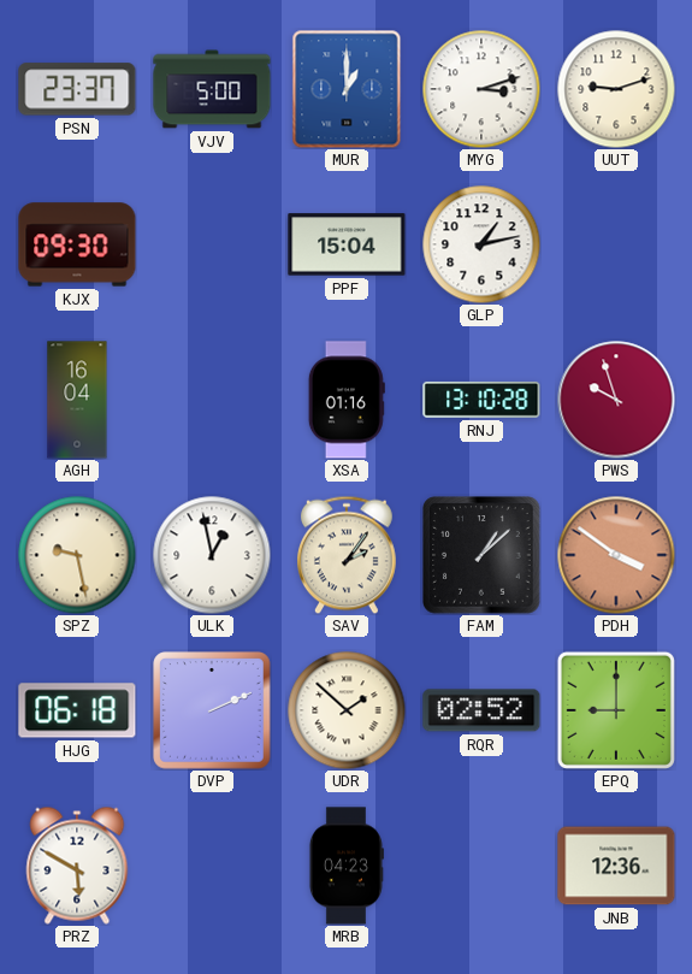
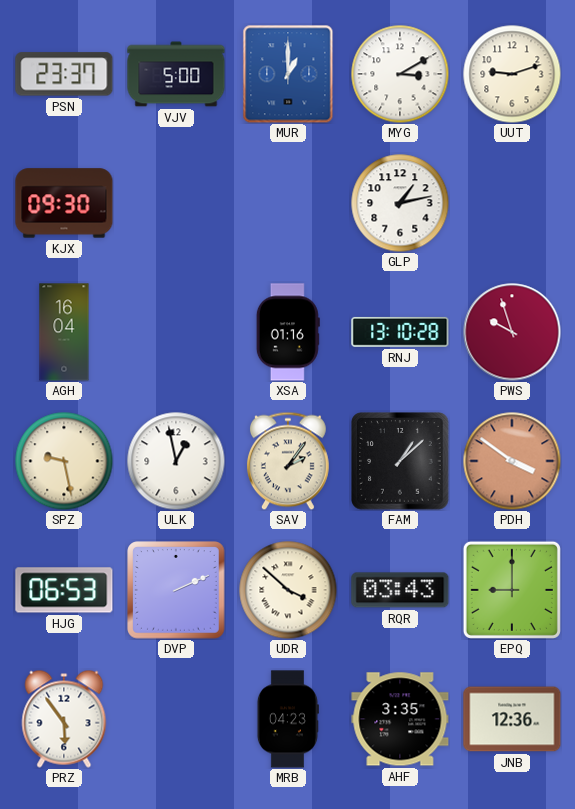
MYG: 3:12 -> 3:10
PPF: 15:04 -> none
HJG: 06:18 -> 06:53
UDR: 1:52 -> 3:52
RQR: 02:52 -> 03:43
PRZ: 5:50 -> 5:54
AHF: none -> 3:35
